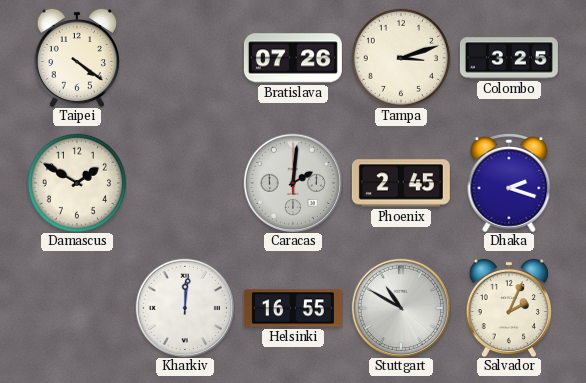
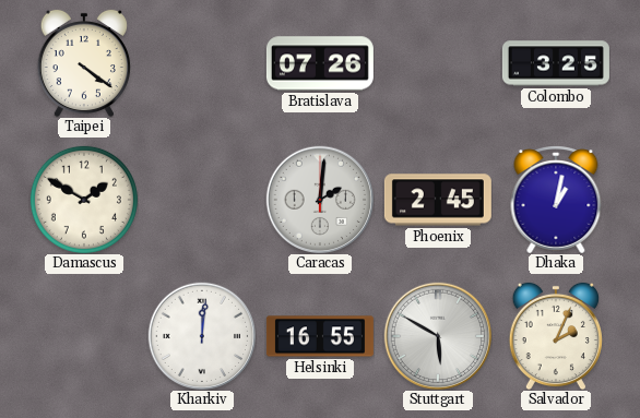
Tampa: 3:12 -> none
Dhaka: 2:18 -> 1:02
Stuttgart: 10:50 -> 5:50
